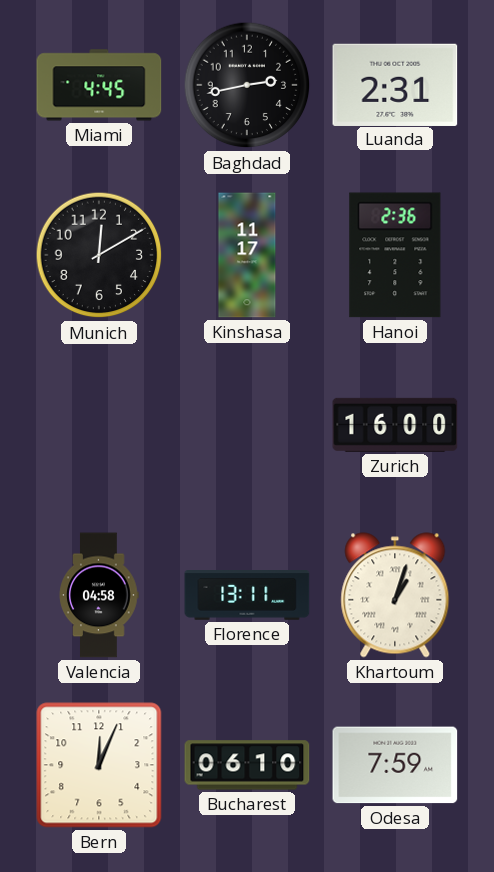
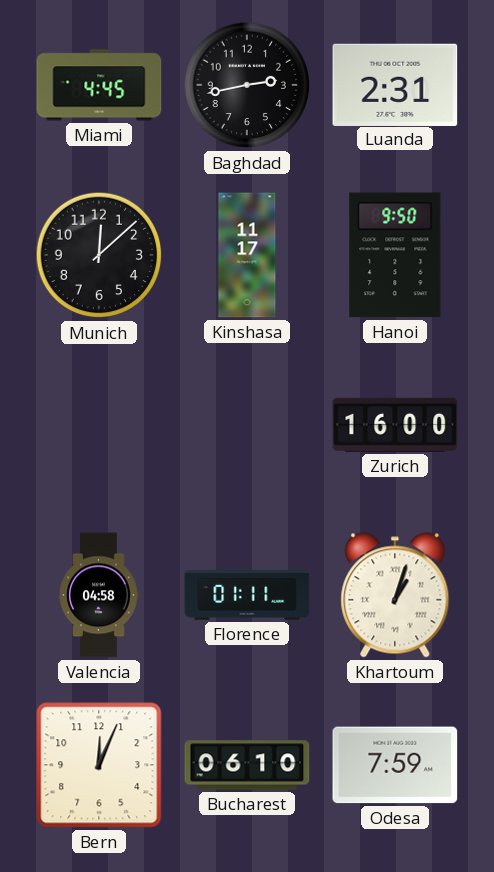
Munich: 12:10 -> 12:08
Hanoi: 2:36 -> 9:50
Florence: 13:11 -> 01:11
